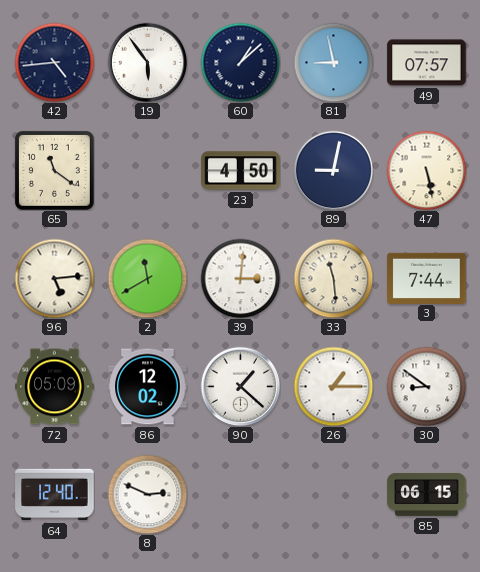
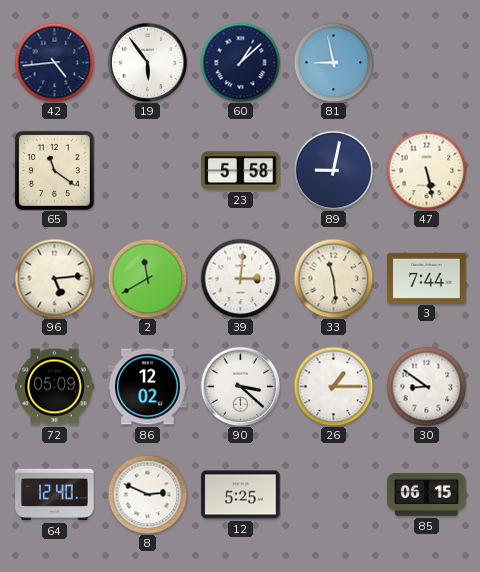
49: 07:57 -> none
23: 4:50 -> 5:58
90: 1:22 -> 3:22
12: none -> 5:25
